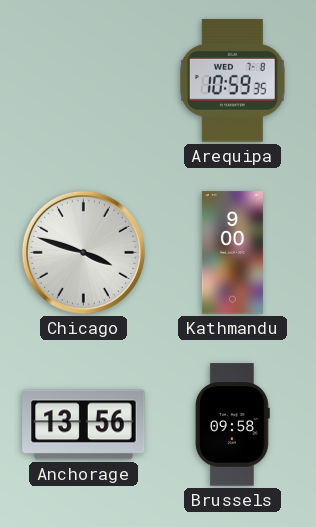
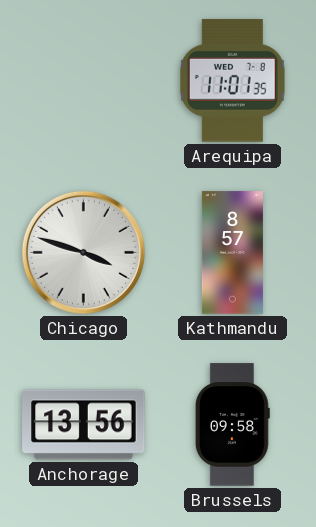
Arequipa: 10:59 -> 11:01
Kathmandu: 9:00 -> 8:57
